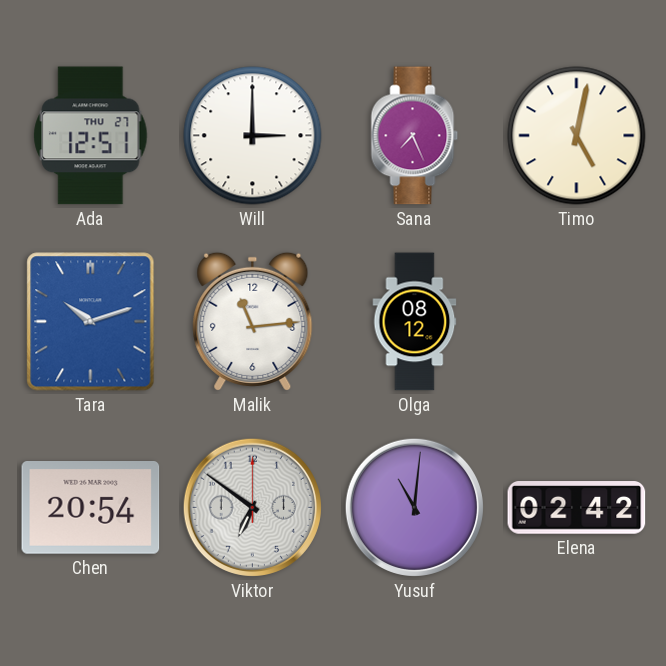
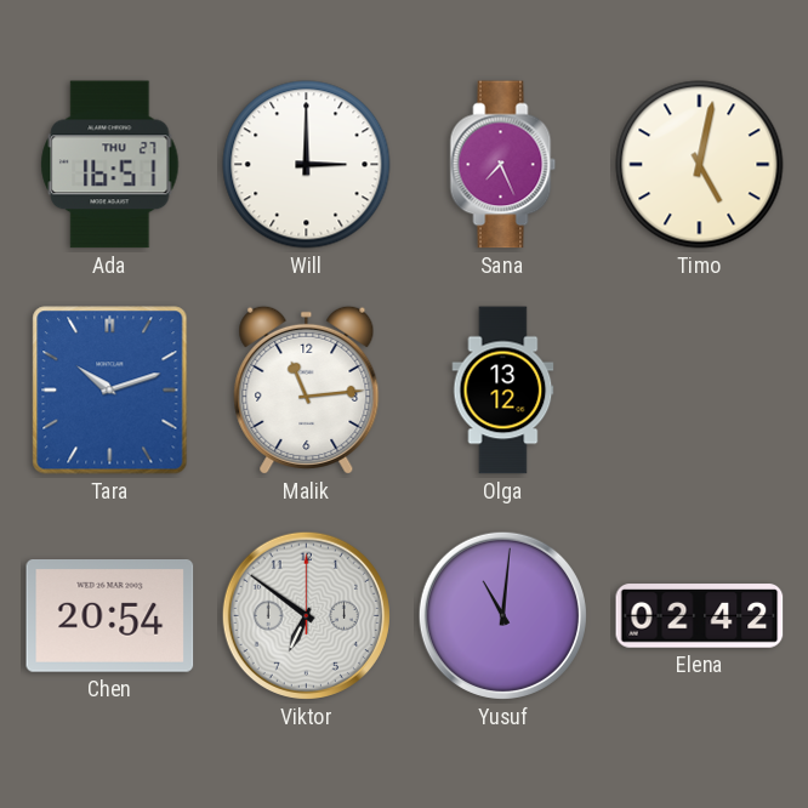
Ada: 12:51 -> 16:51
Olga: 08:12 -> 13:12
